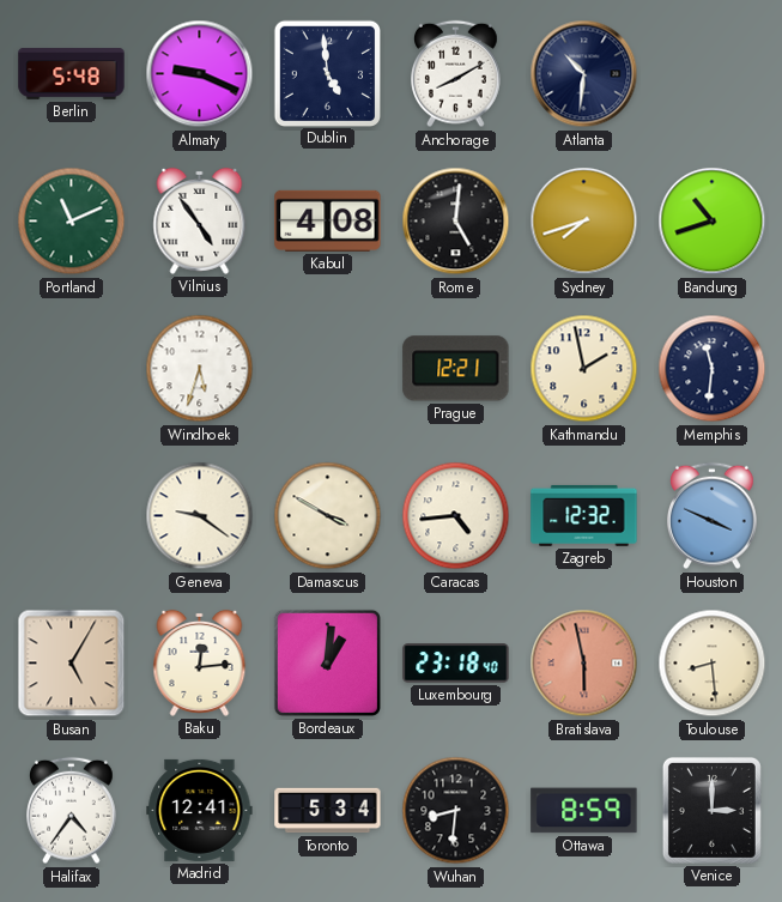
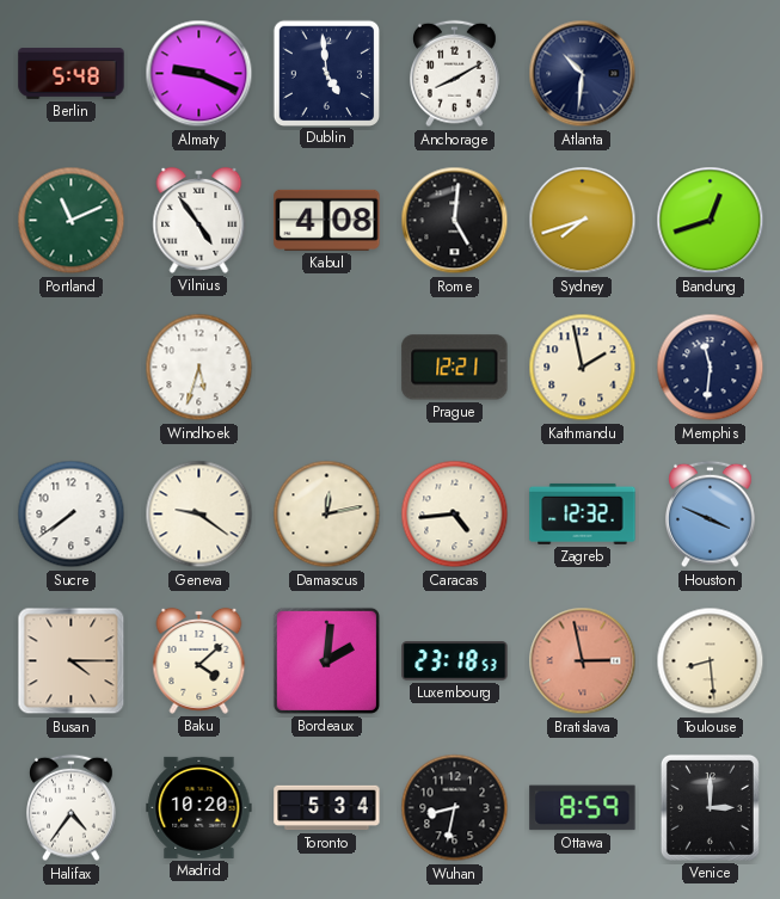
Bandung: 10:42 -> 12:42
Sucre: none -> 7:39
Damascus: 3:50 -> 12:13
Busan: 5:05 -> 4:15
Baku: 12:14 -> 4:08
Bordeaux: 1:01 -> 2:01
Luxembourg: 23:18:40 -> 23:18:53
Bratislava: 5:58 -> 2:58
Madrid: 12:41 -> 10:20
Wuhan: 8:31 -> 8:32
